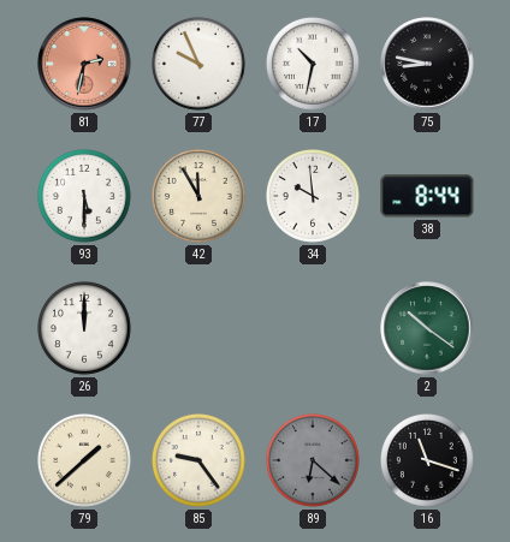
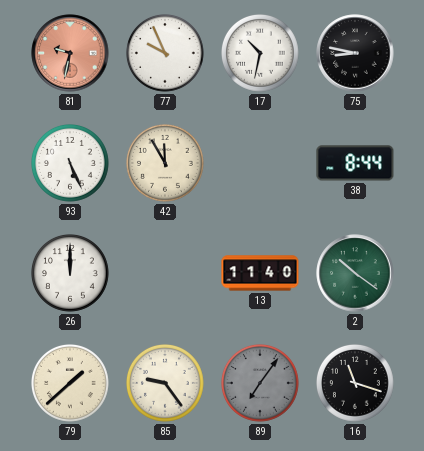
81: 2:32 -> 9:32
93: 5:30 -> 5:26
34: 9:59 -> none
13: none -> 11:40
89: 6:22 -> 7:06
